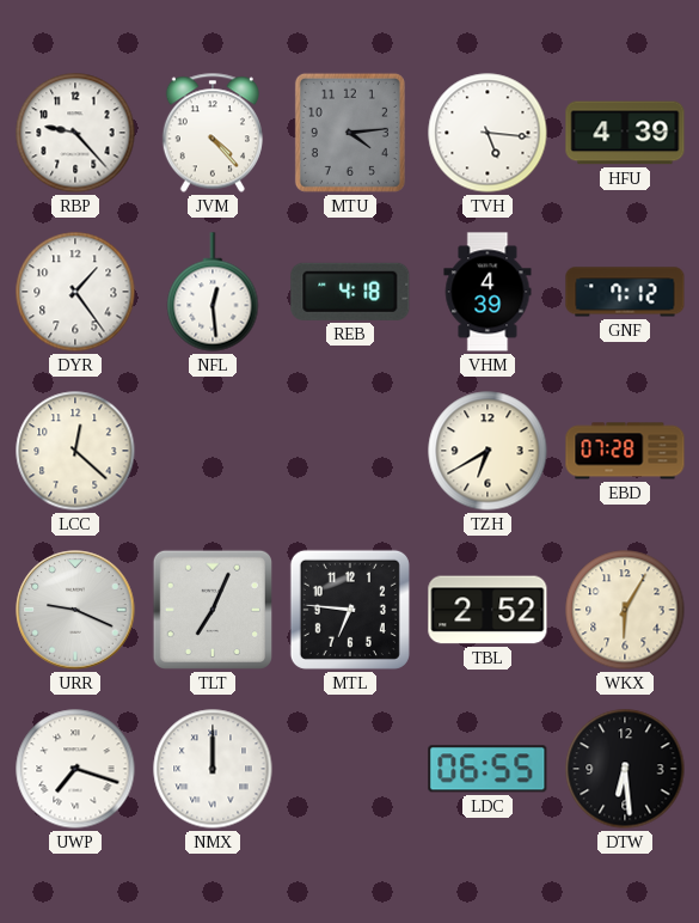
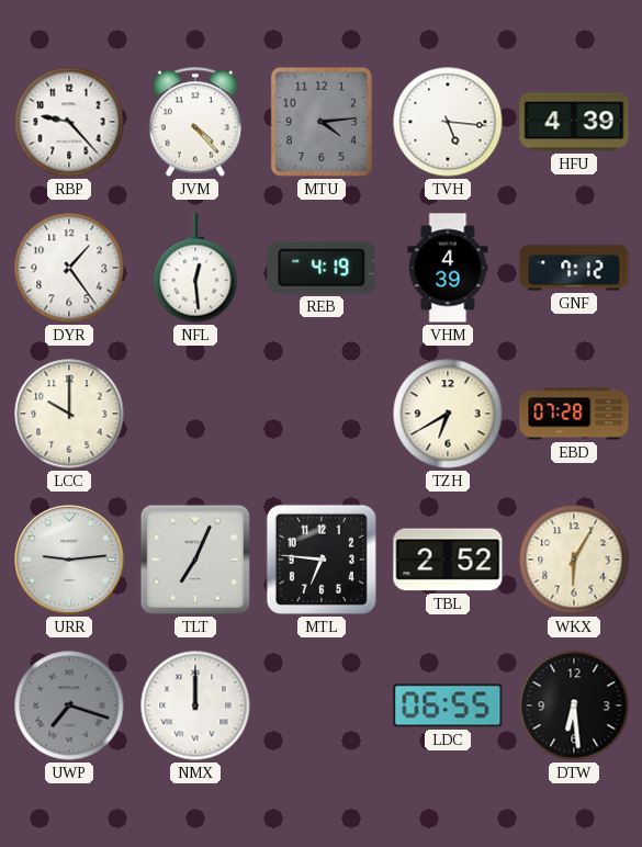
REB: 4:18 -> 4:19
LCC: 12:22 -> 10:00
URR: 9:19 -> 9:14
UWP dial: white -> grey
